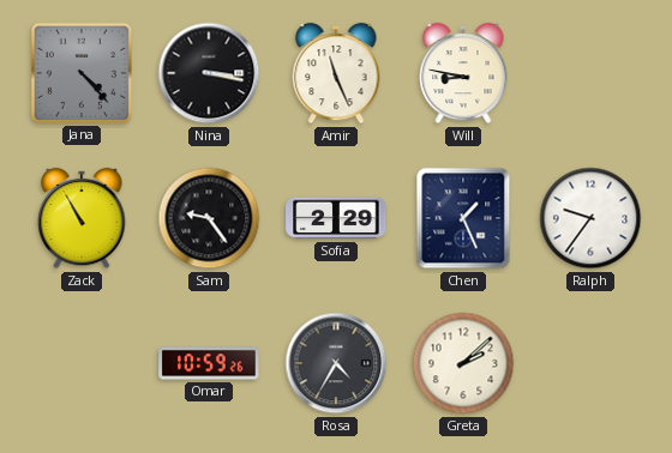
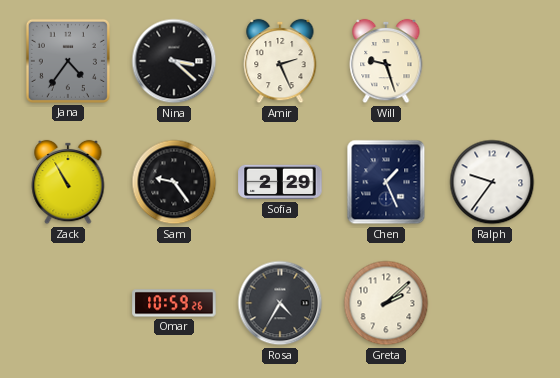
Jana: 4:23 -> 4:36
Nina: 3:17 -> 3:22
Amir: 11:26 -> 2:26
Will: 8:47 -> 9:27
